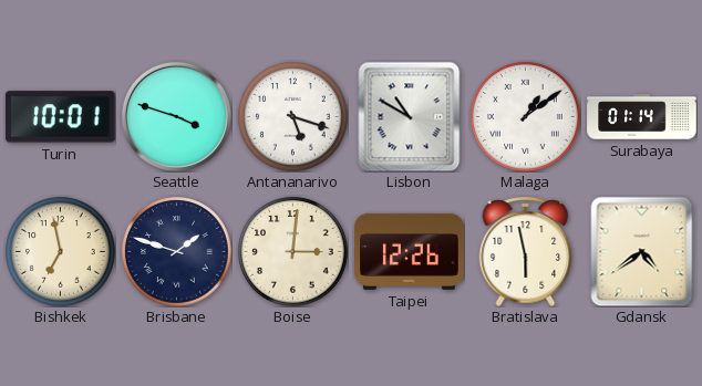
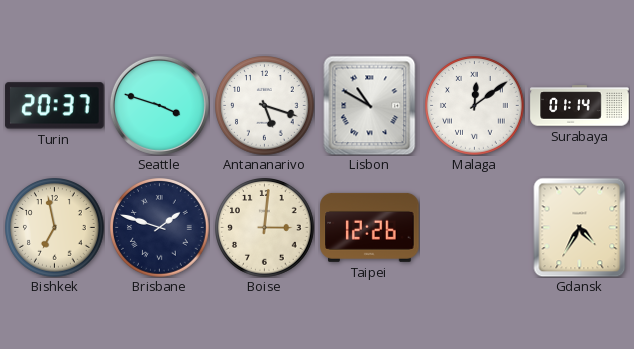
Turin: 10:01 -> 20:37
Malaga: 1:09 -> 12:09
Bratislava: 5:58 -> none
Gdansk: 4:39 -> 4:35
